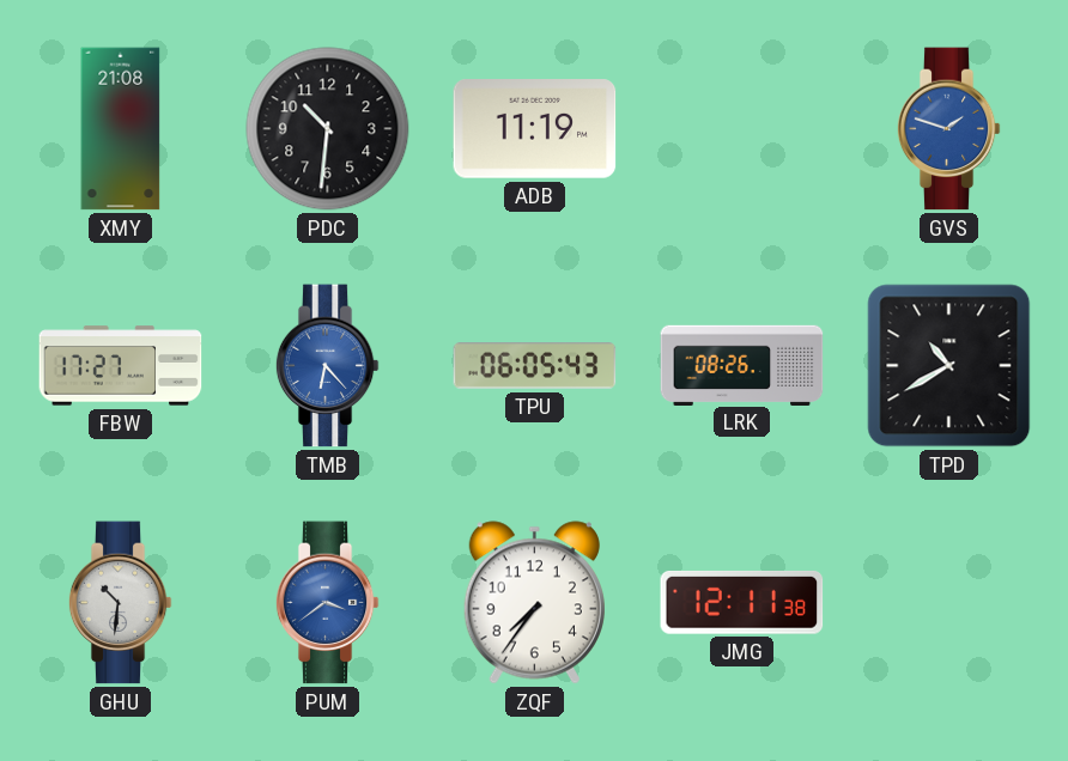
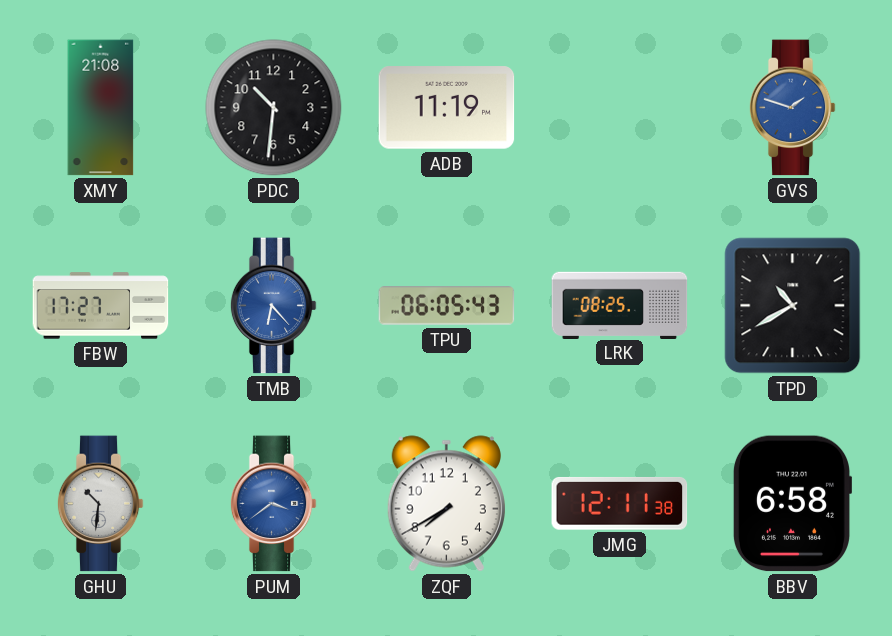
LRK: 08:26 -> 08:25
ZQF: 7:36 -> 7:40
BBV: none -> 6:58
